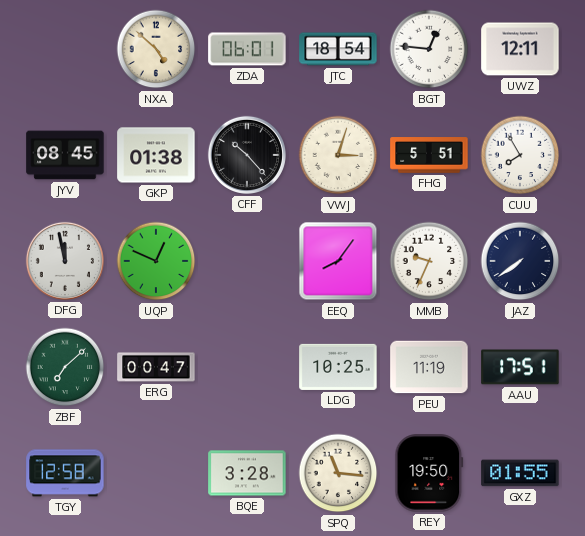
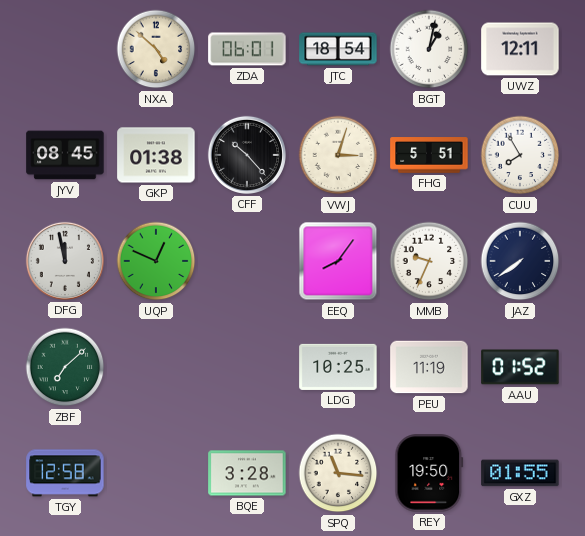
BGT: 12:46 -> 1:02
ERG: 00:47 -> none
AAU: 17:51 -> 01:52
